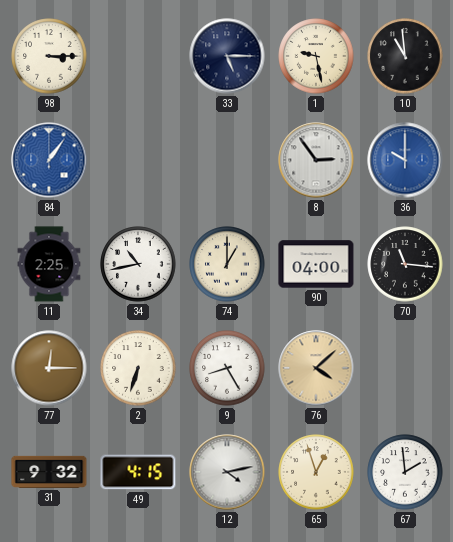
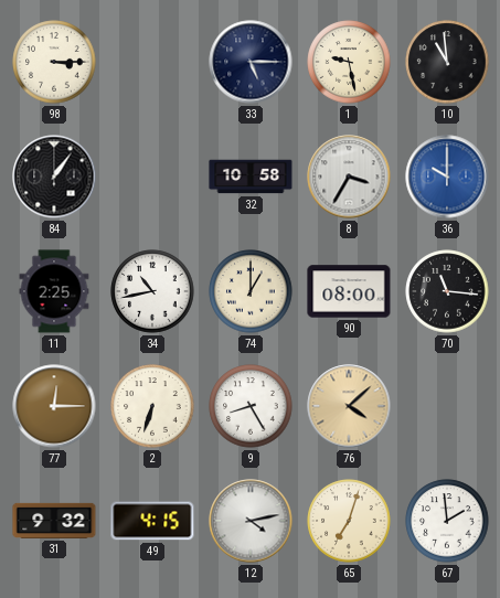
84 dial: blue -> black
32: none -> 10:58
8: 2:54 -> 3:35
90: 04:00 -> 08:00
65: 12:57 -> 7:03
